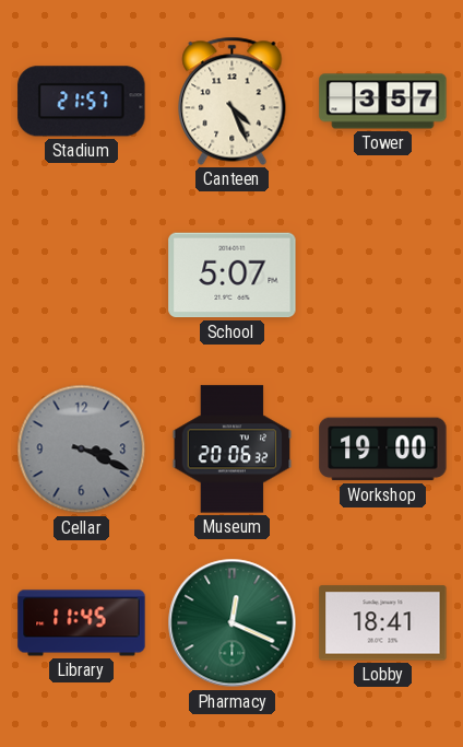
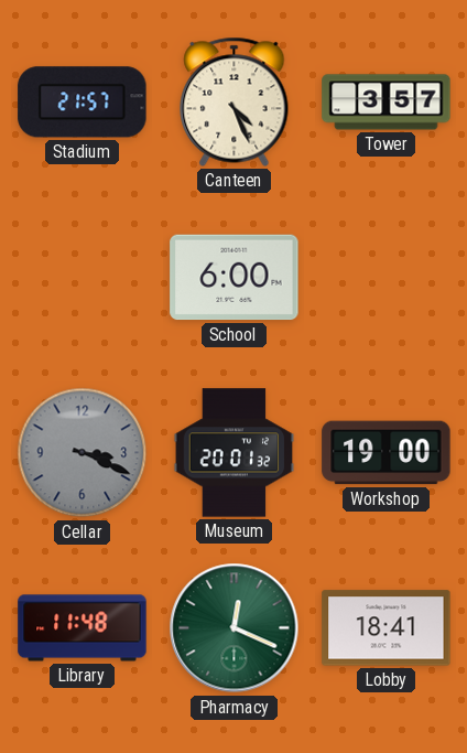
School: 5:07 -> 6:00
Museum: 20:06 -> 20:01
Library: 11:45 -> 11:48
